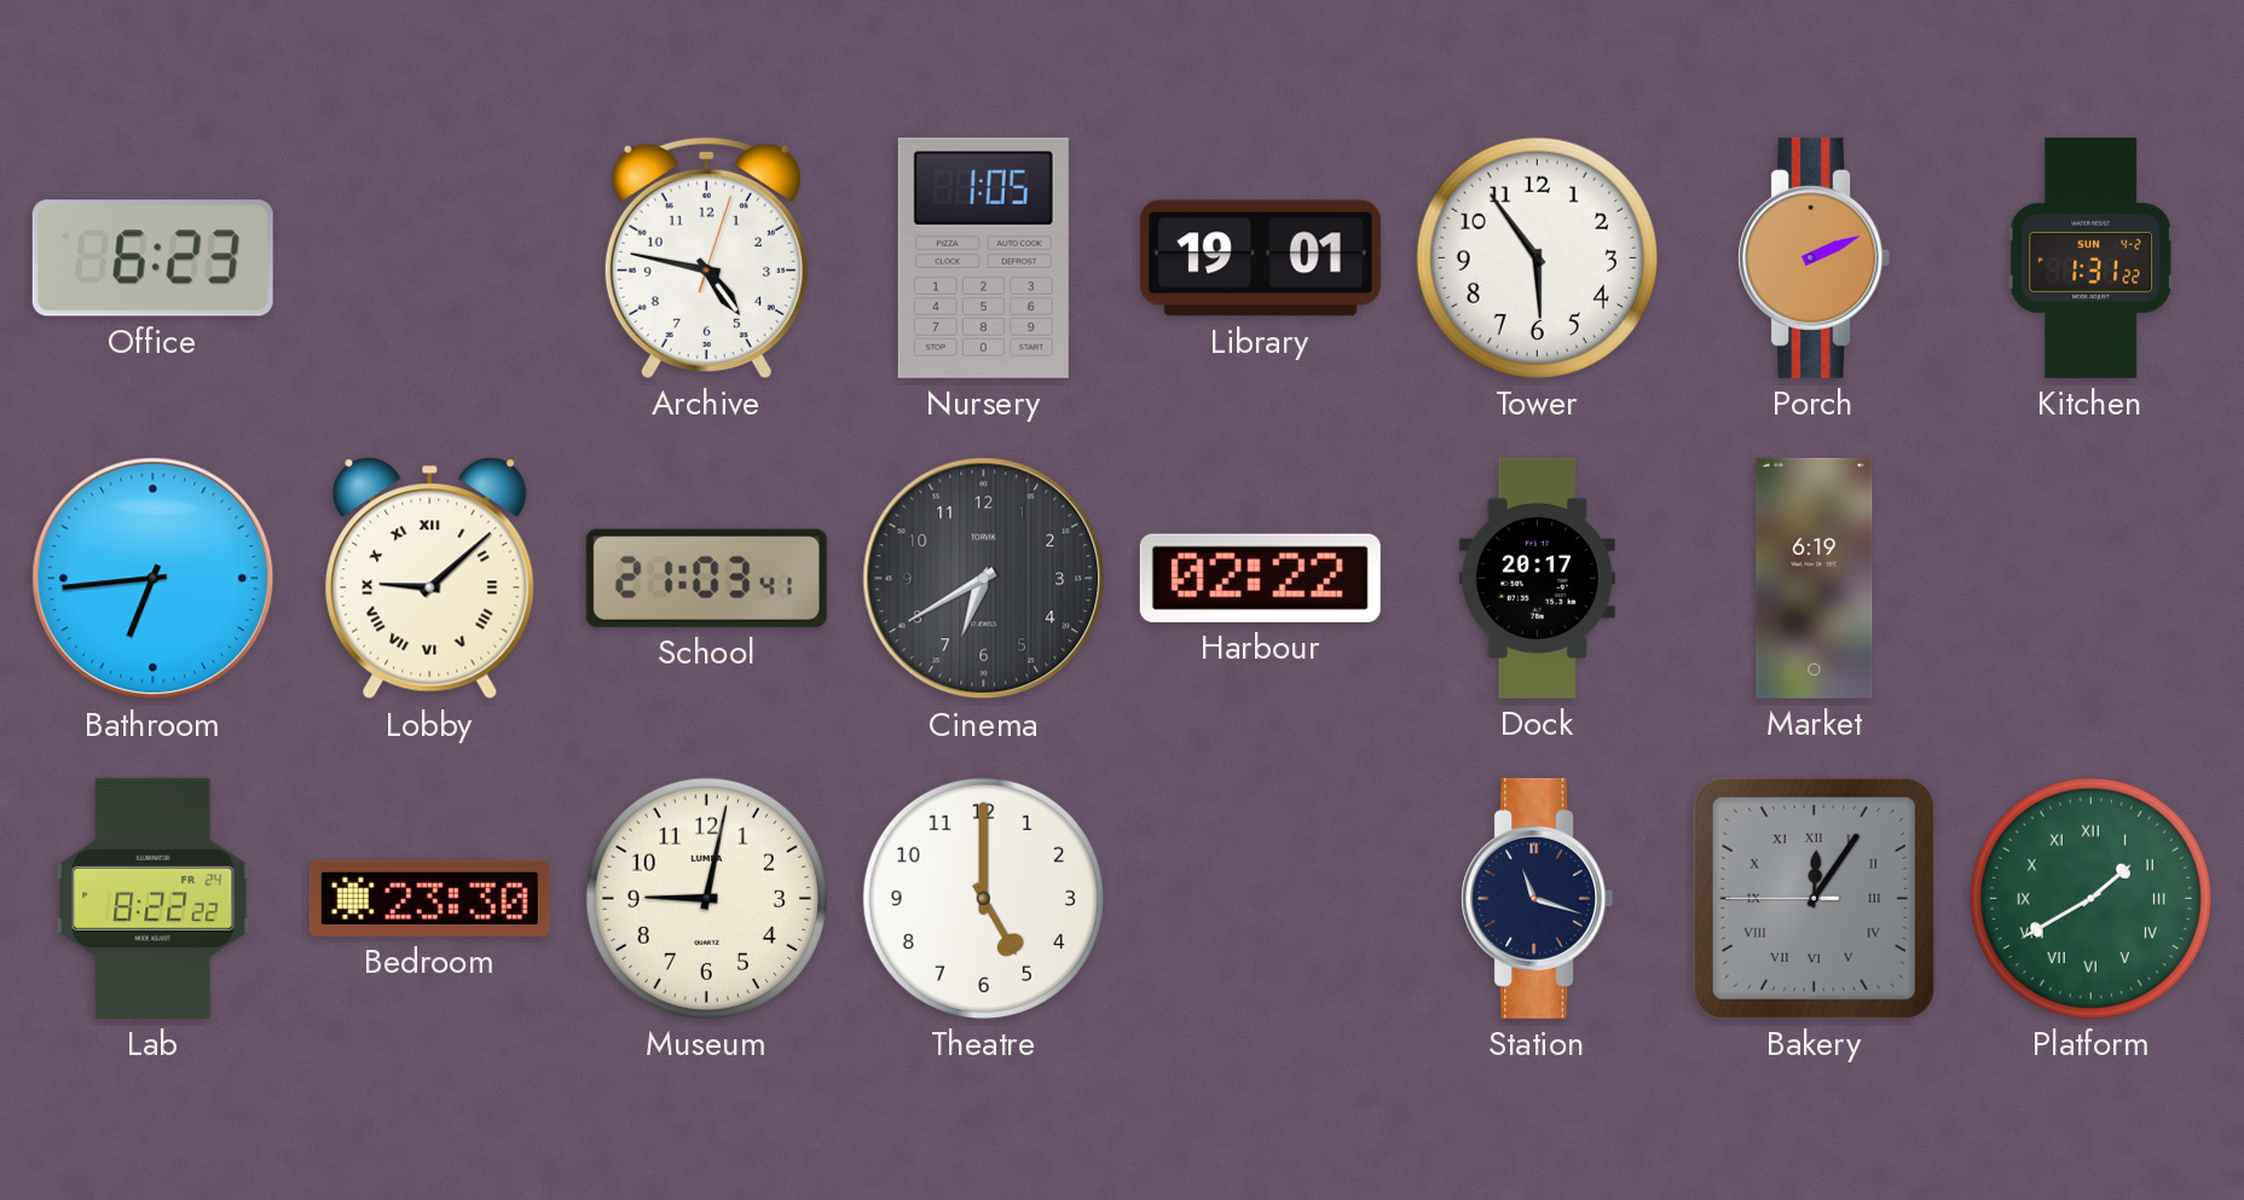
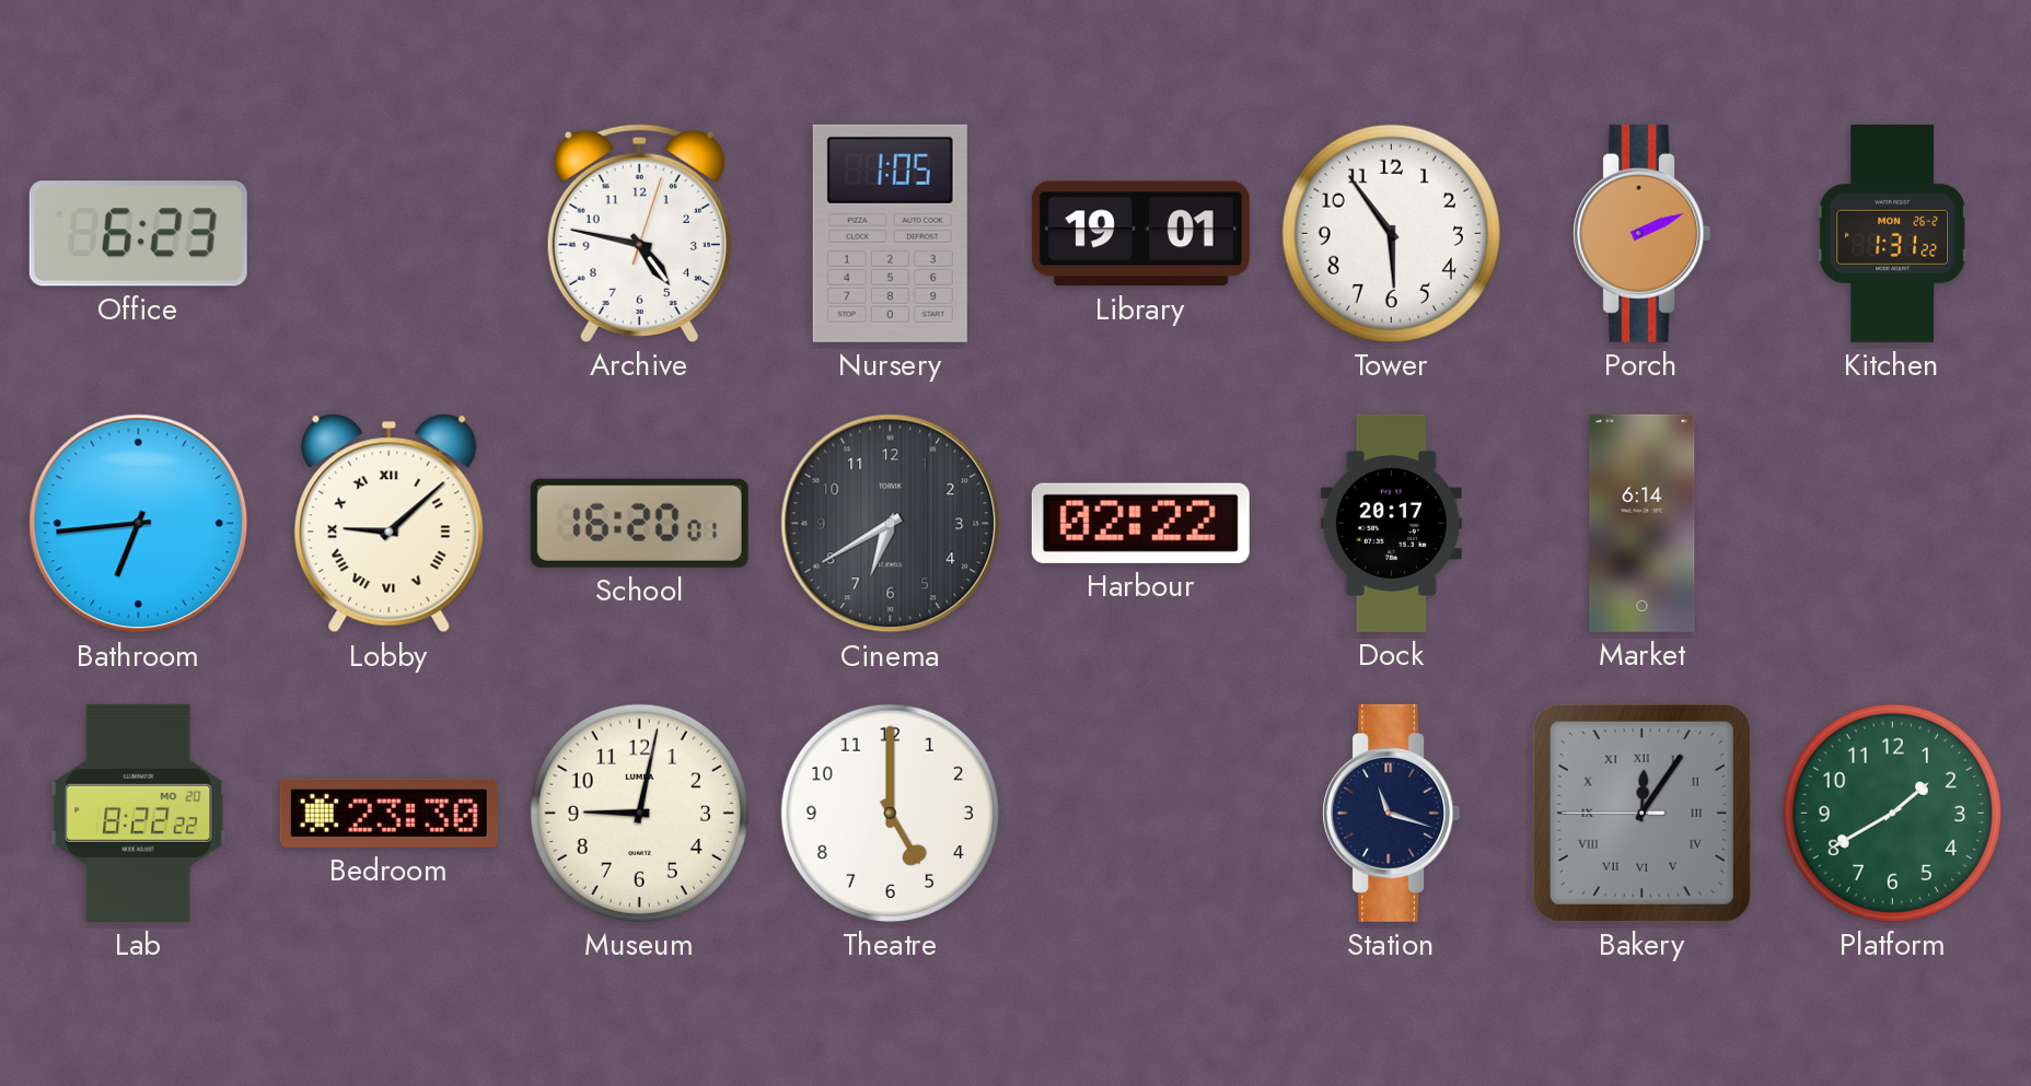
Kitchen date: SUN 4-2 -> MON 26-2
School: 21:03 -> 16:20
Market: 6:19 -> 6:14
Lab date: FR 24 -> MO 20
Platform numerals: Roman -> Arabic
